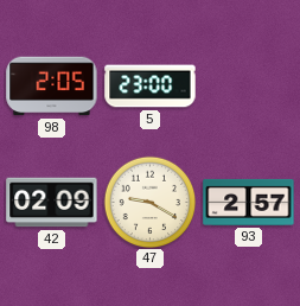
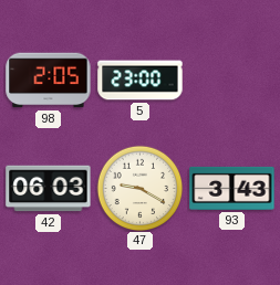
42: 02:09 -> 06:03
93: 2:57 -> 3:43
